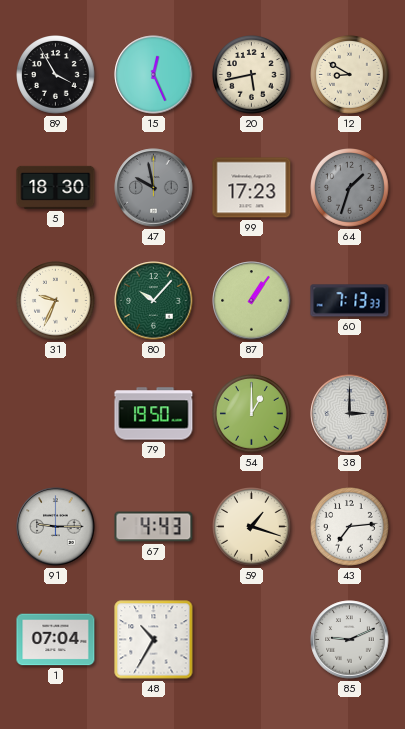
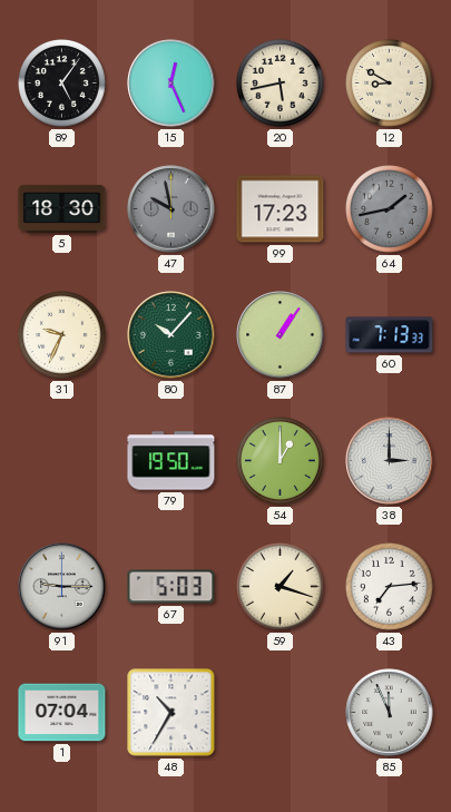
89: 3:55 -> 5:06
64: 1:33 -> 1:43
67: 4:43 -> 5:03
85: 9:11 -> 11:56
